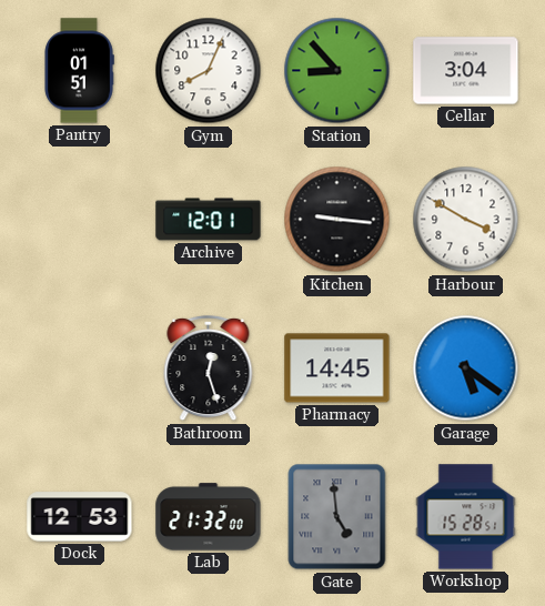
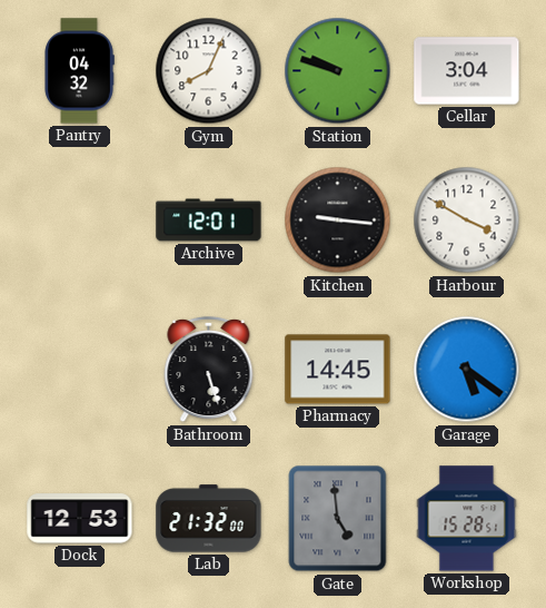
Pantry: 01:51 -> 04:32
Station: 8:53 -> 9:48
Bathroom: 12:27 -> 5:27
